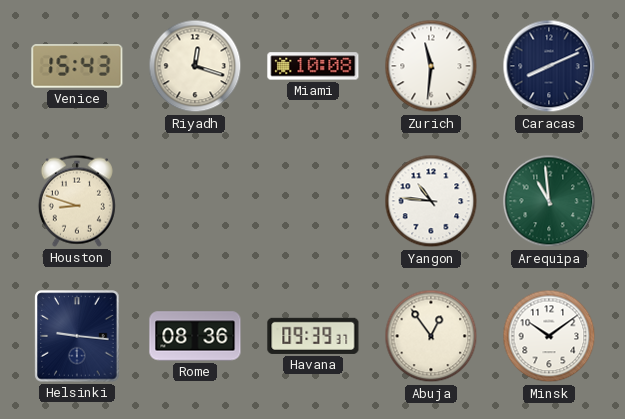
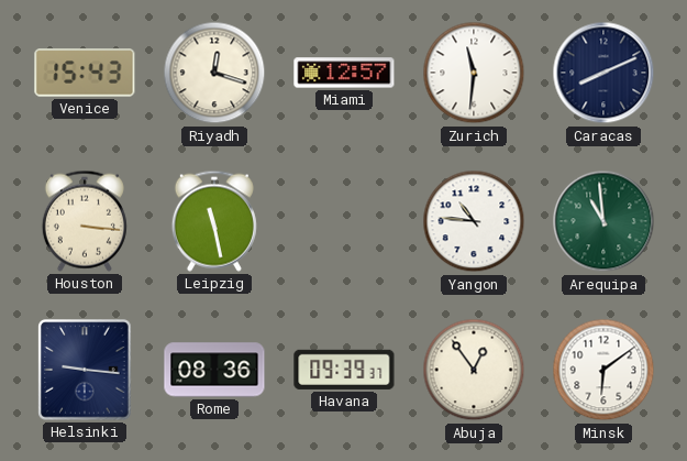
Miami: 10:08 -> 12:57
Houston: 8:48 -> 3:16
Leipzig: none -> 11:28
Minsk: 10:09 -> 6:09
